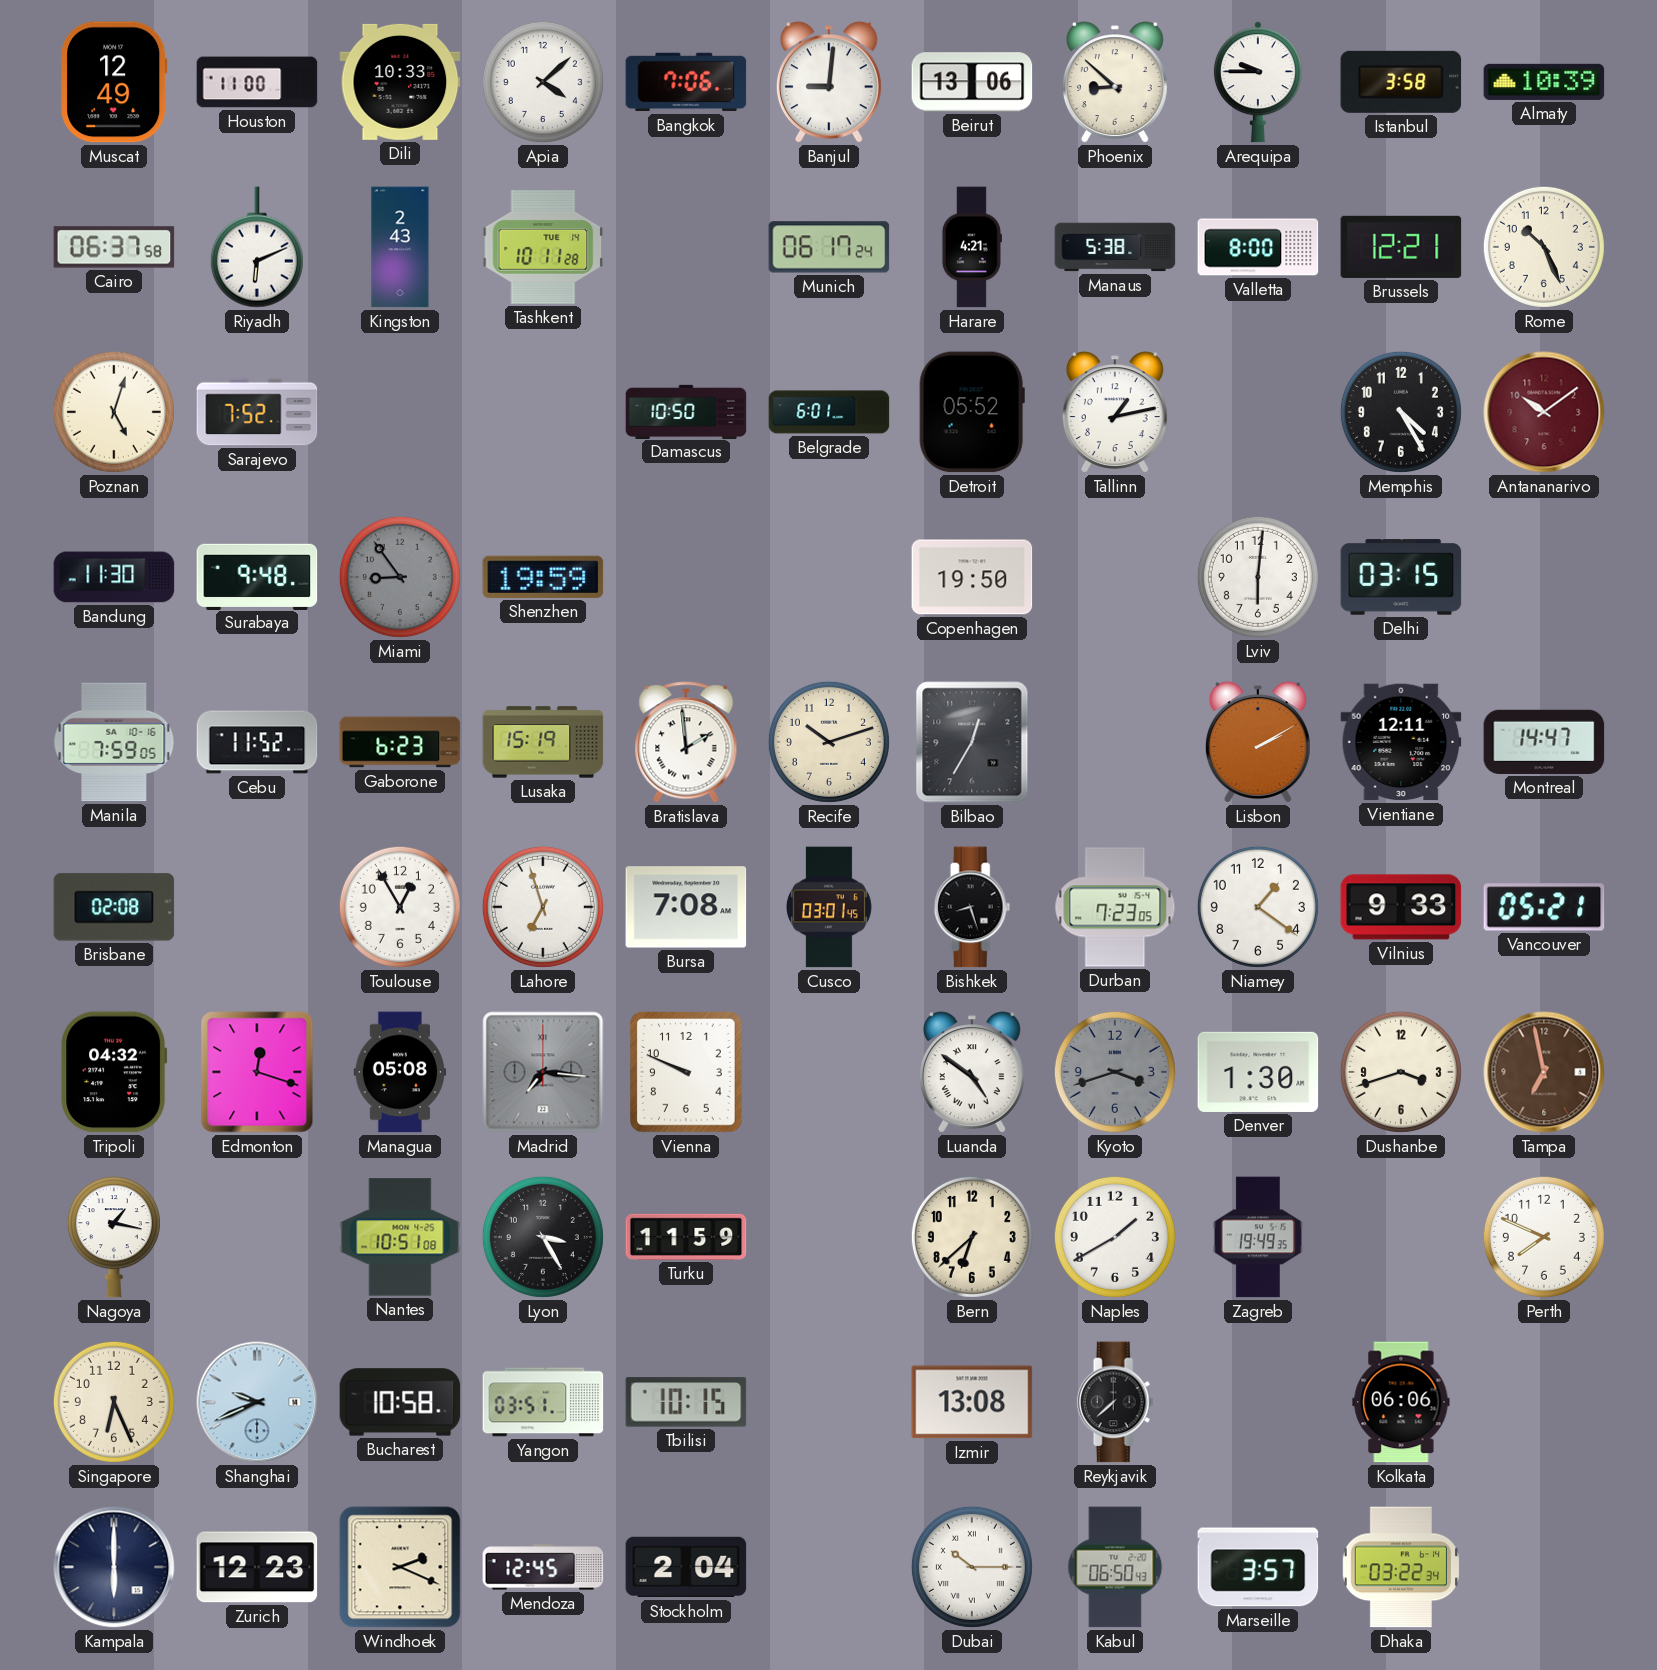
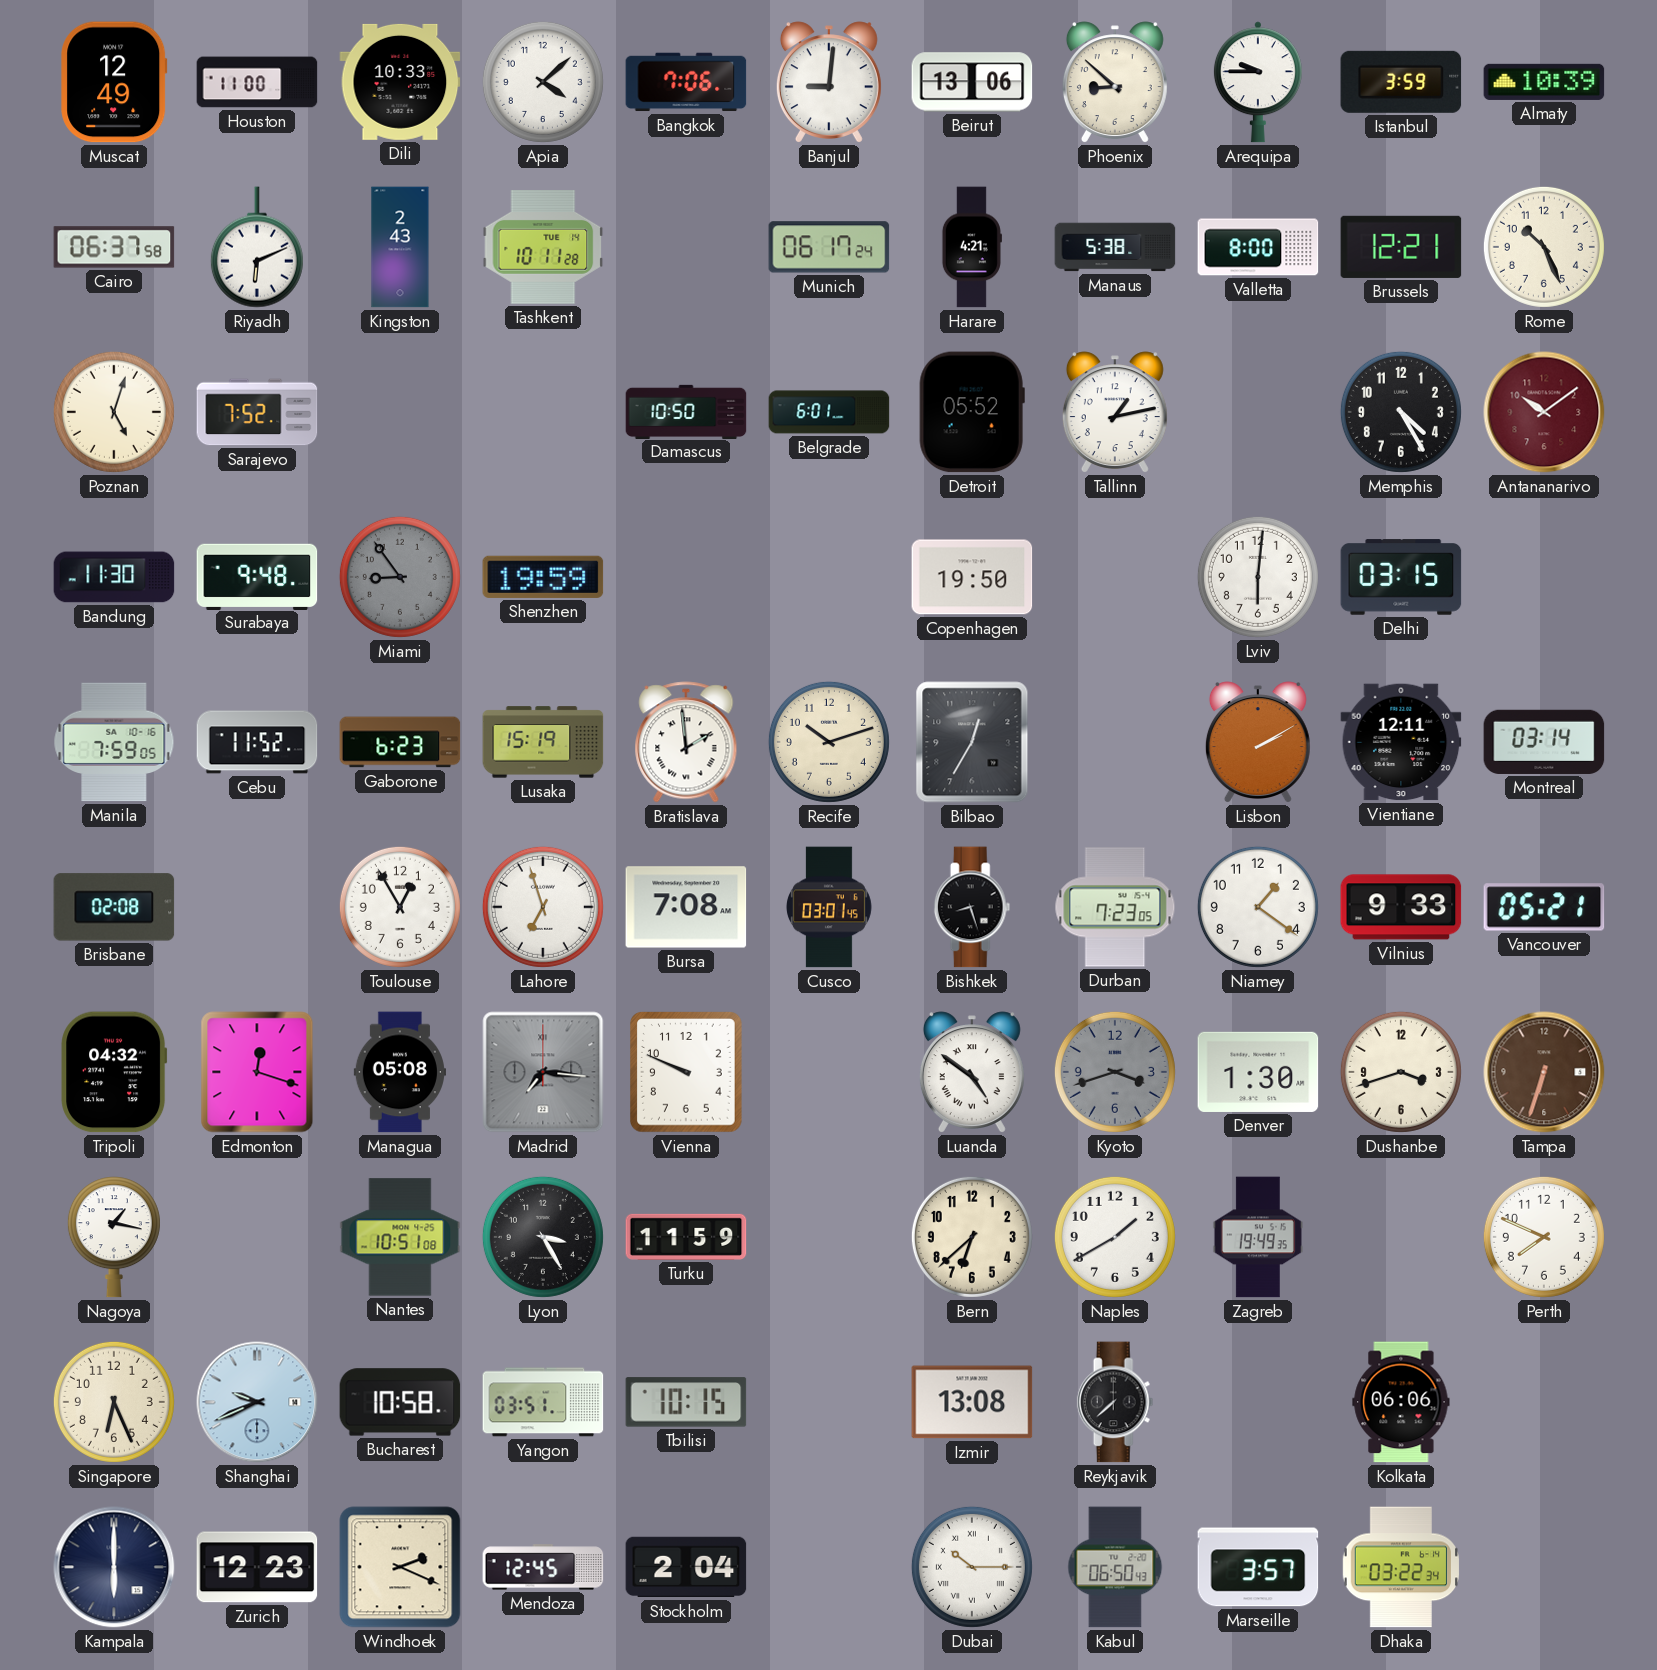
Istanbul: 3:58 -> 3:59
Montreal: 14:47 -> 03:14
Tampa: 6:58 -> 6:33
